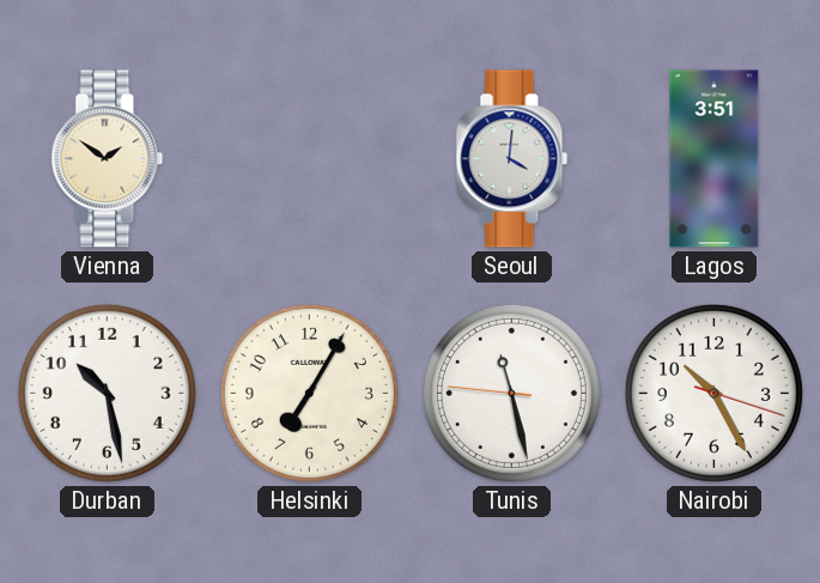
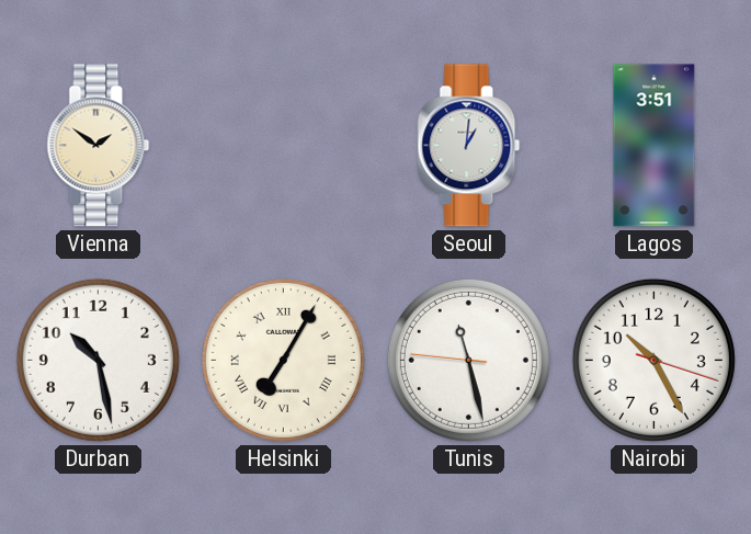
Seoul: 4:01 -> 1:01
Helsinki numerals: Arabic -> Roman
